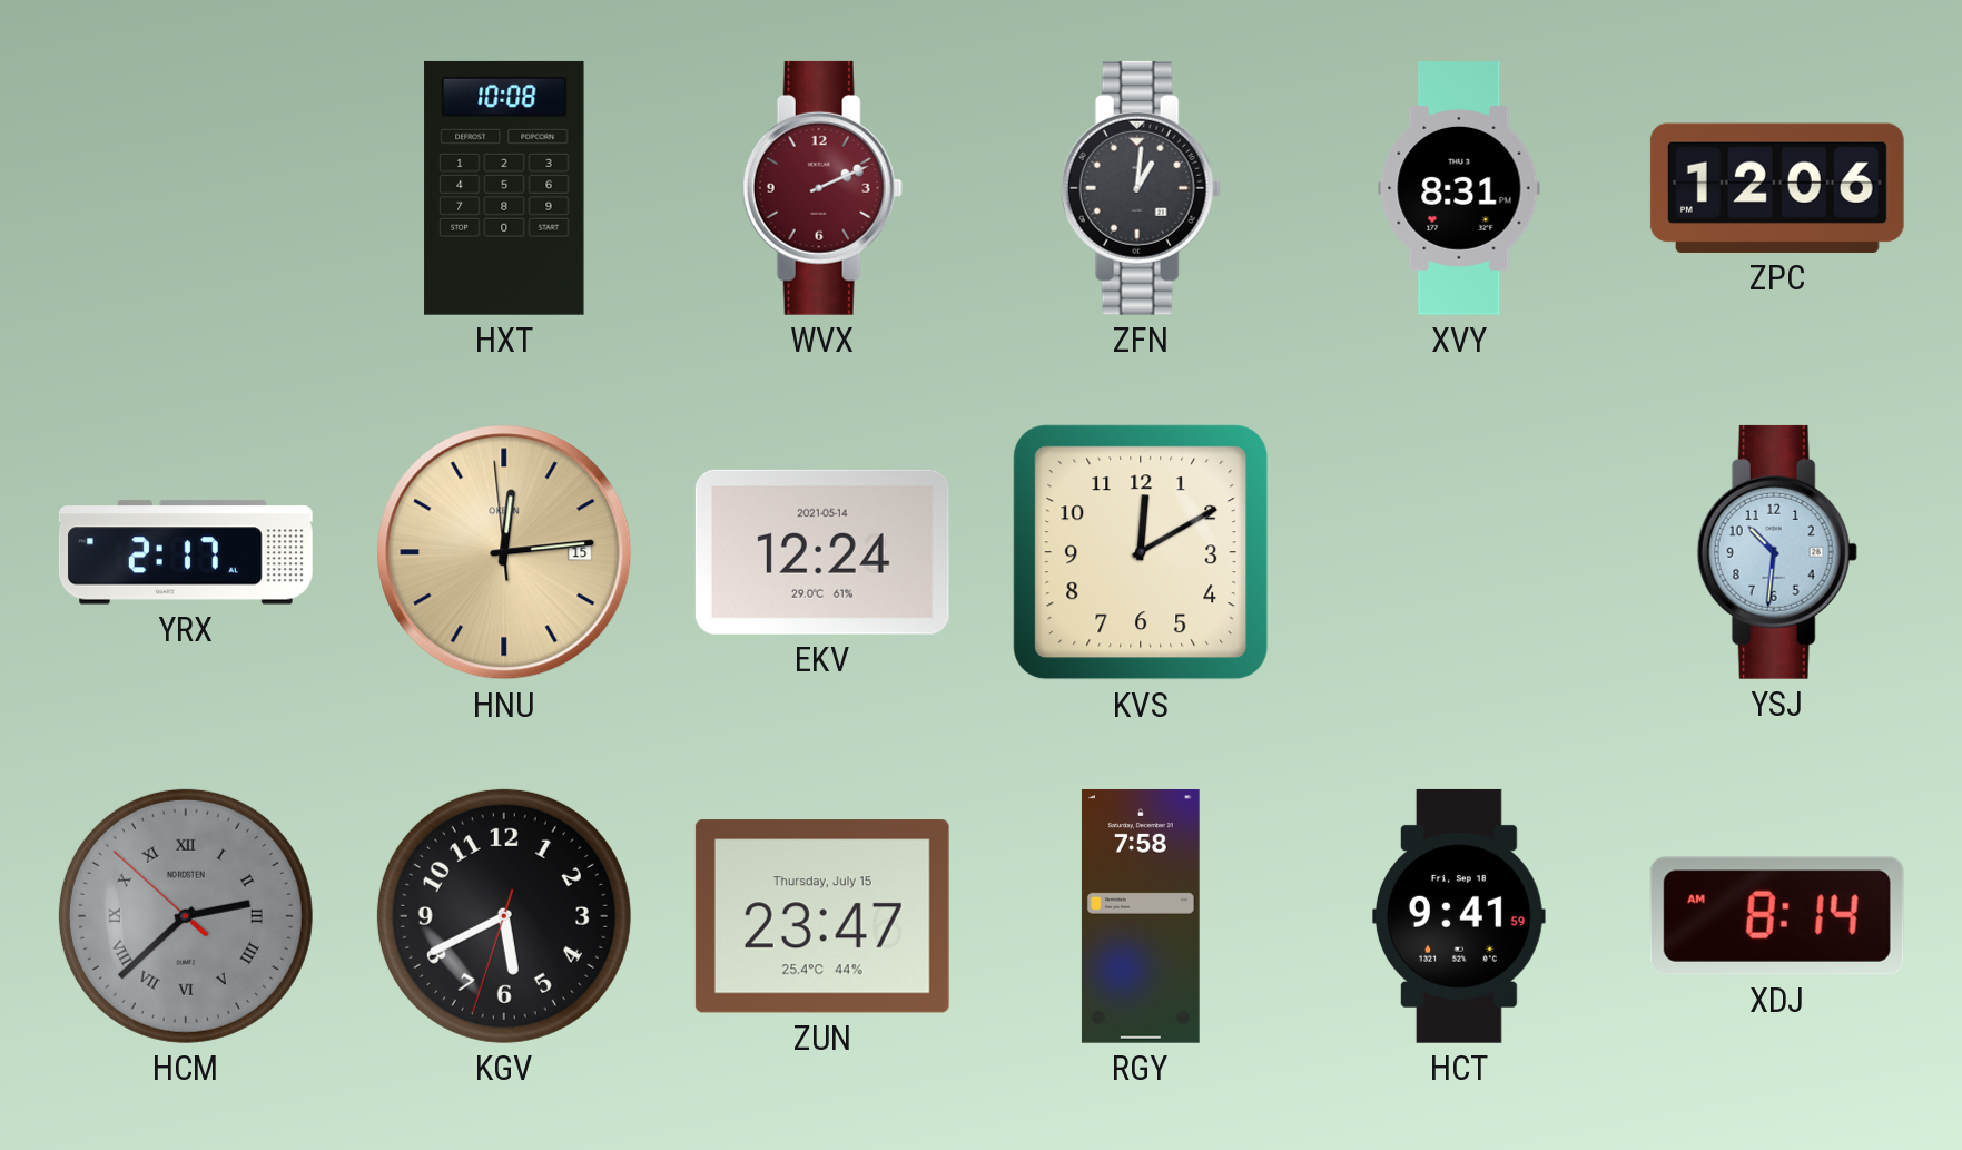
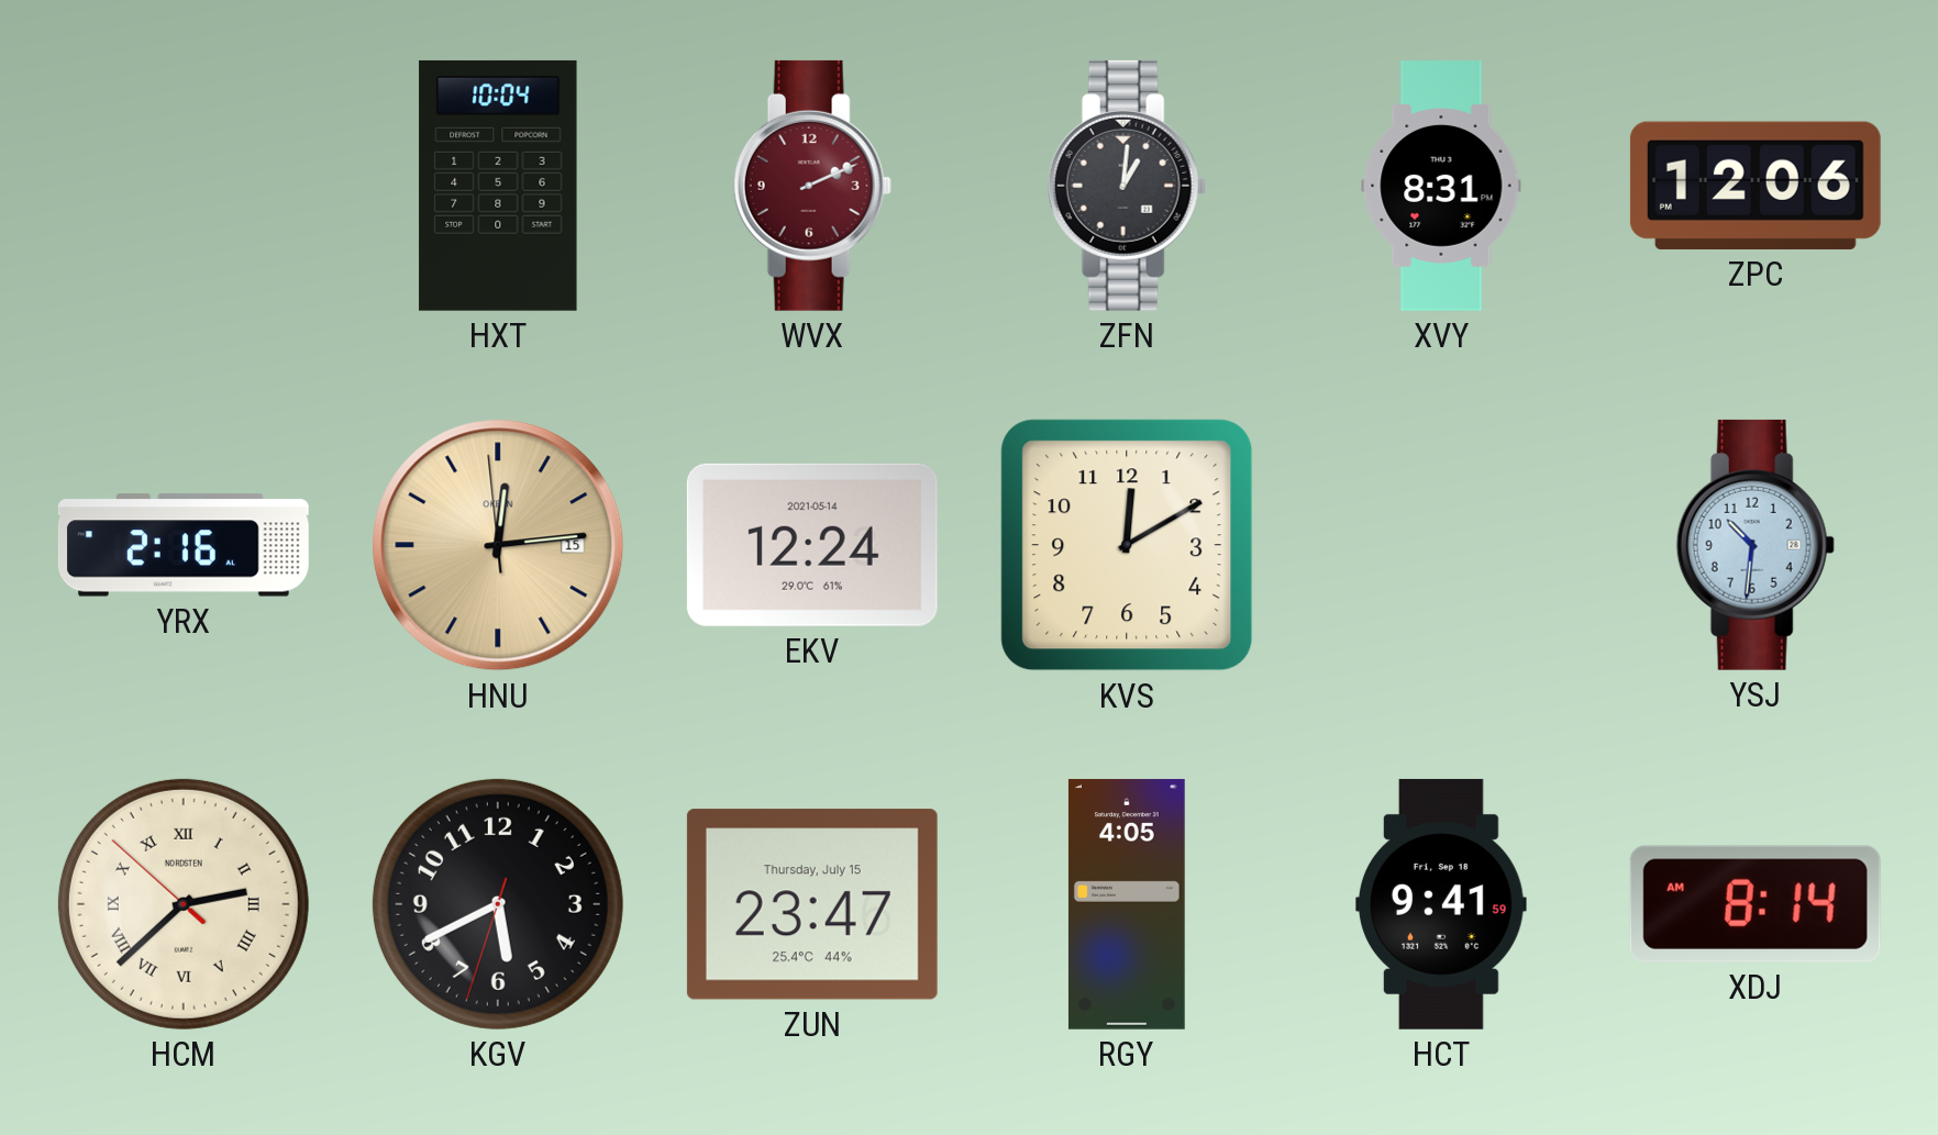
HXT: 10:08 -> 10:04
YRX: 2:17 -> 2:16
HCM dial: grey -> cream
RGY: 7:58 -> 4:05
